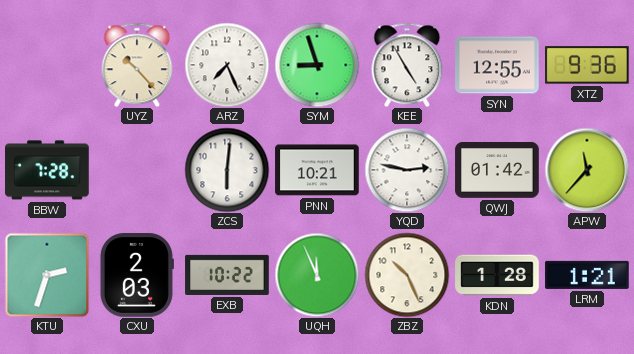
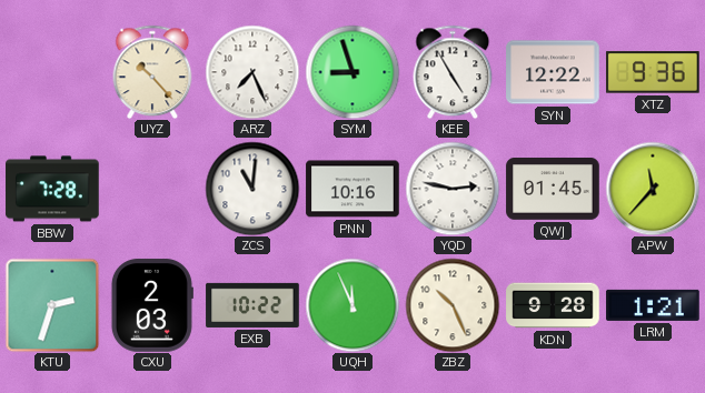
SYN: 12:55 -> 12:22
ZCS: 6:01 -> 11:01
PNN: 10:21 -> 10:16
QWJ: 01:42 -> 01:45
KDN: 1:28 -> 9:28
